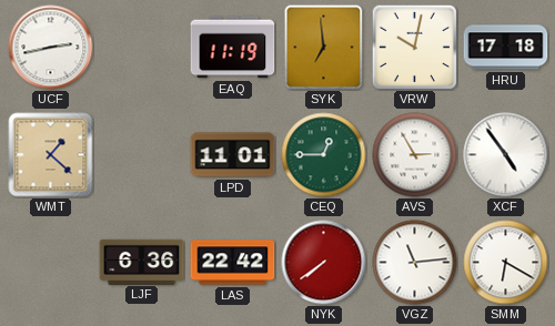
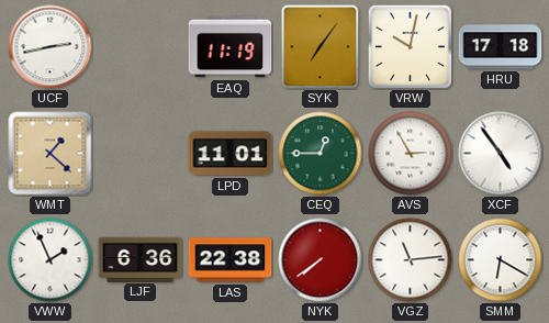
SYK: 6:59 -> 7:06
VWW: none -> 1:56
LAS: 22:42 -> 22:38
